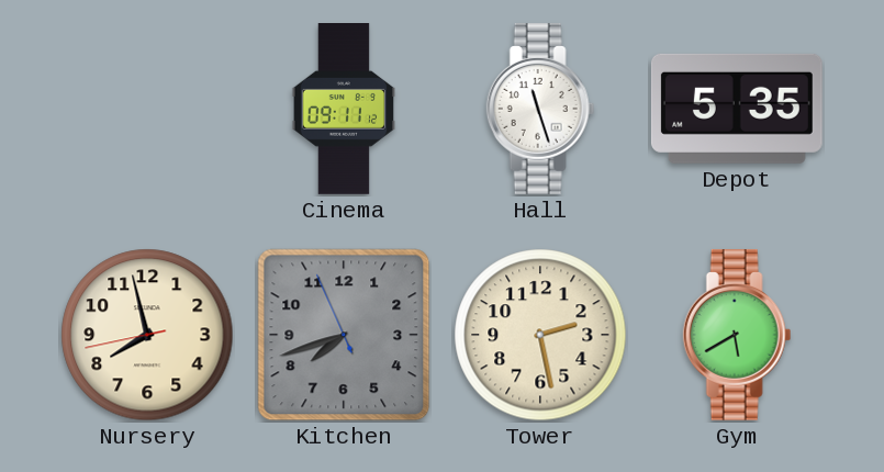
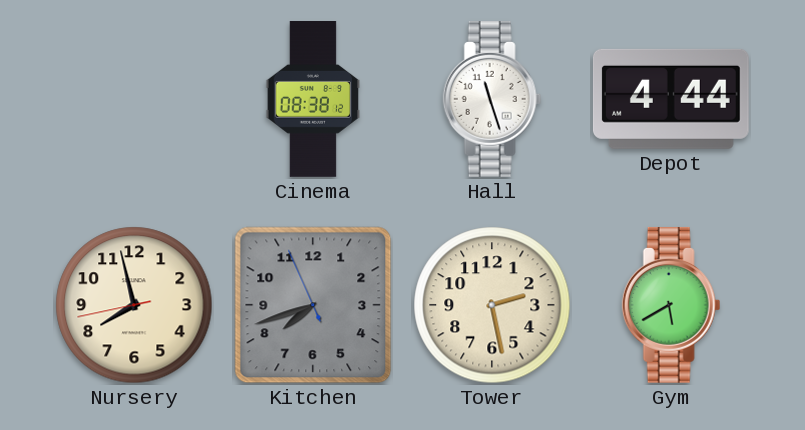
Cinema: 09:11 -> 08:38
Depot: 5:35 -> 4:44
